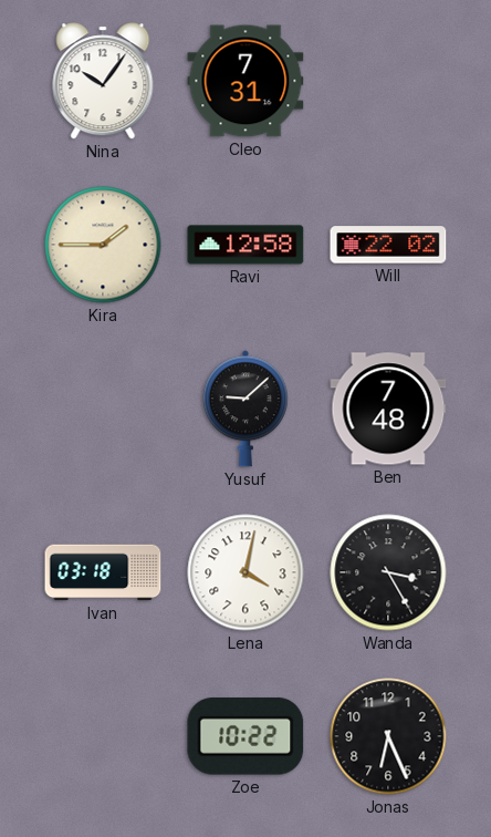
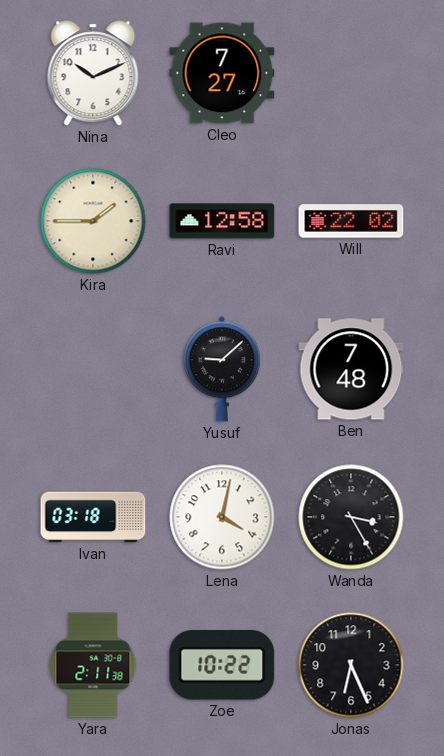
Nina: 10:06 -> 10:11
Cleo: 7:31 -> 7:27
Yara: none -> 2:11
